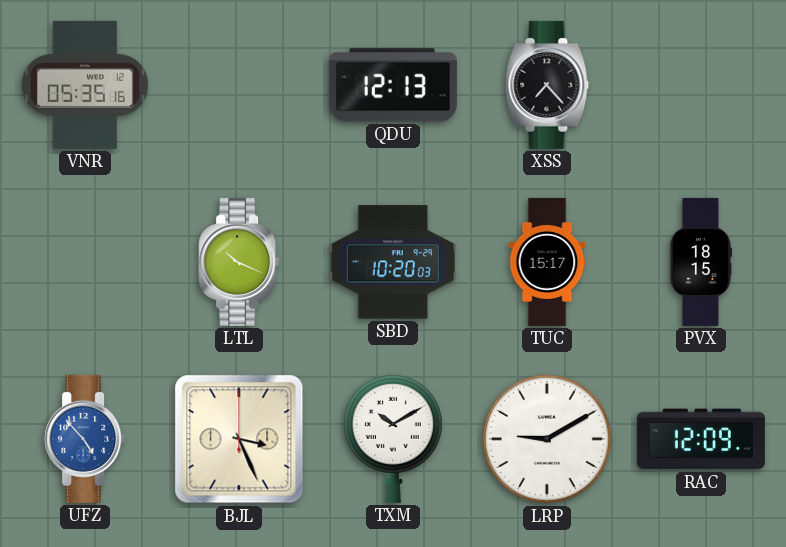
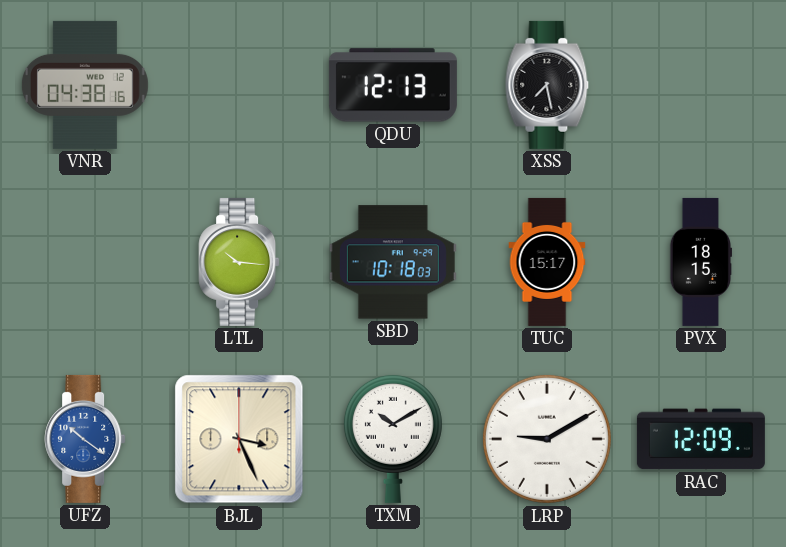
VNR: 05:35 -> 04:38
XSS: 7:23 -> 7:28
LTL: 10:19 -> 10:16
SBD: 10:20 -> 10:18
UFZ: 4:53 -> 10:21
